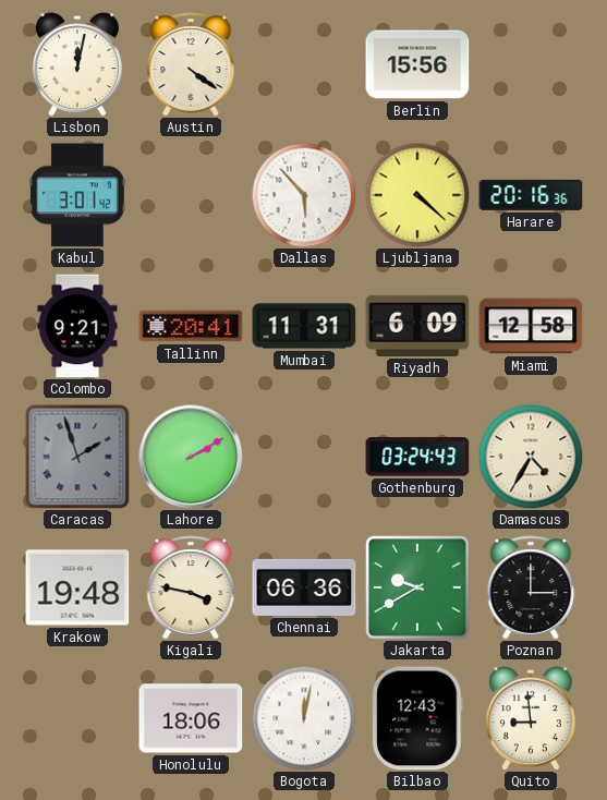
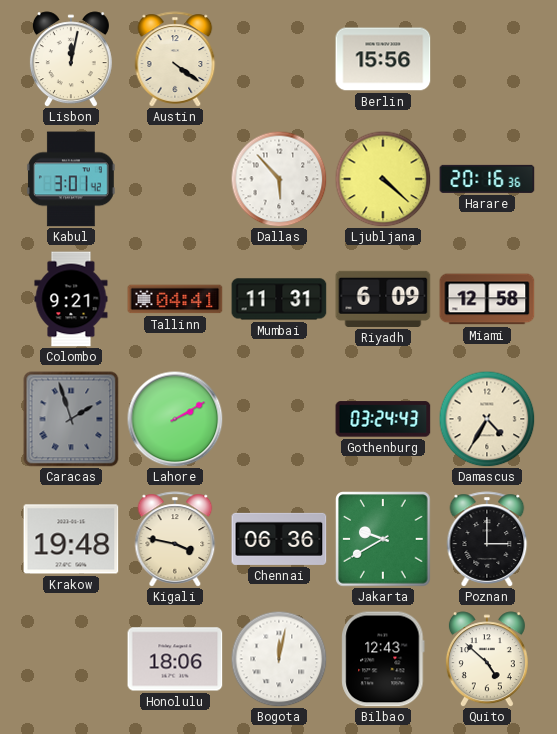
Tallinn: 20:41 -> 04:41
Quito: 8:59 -> 4:52
